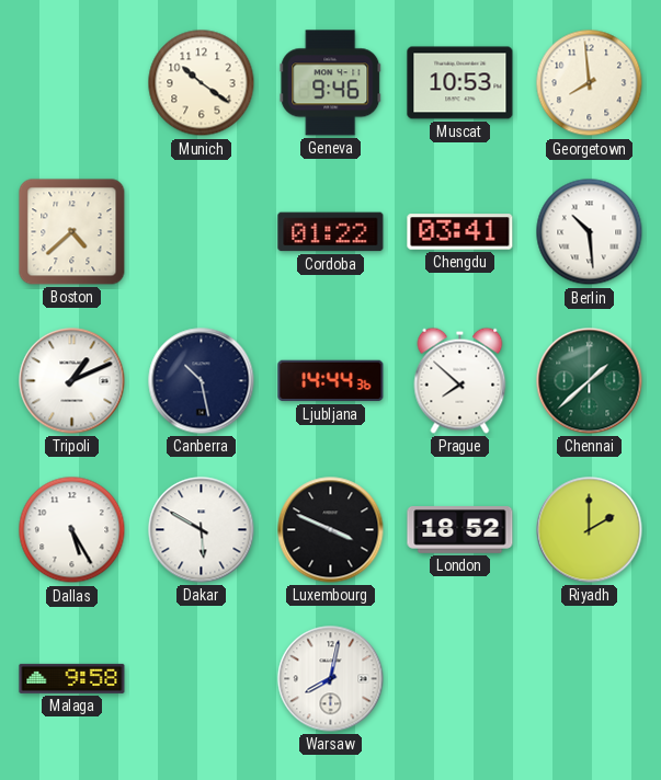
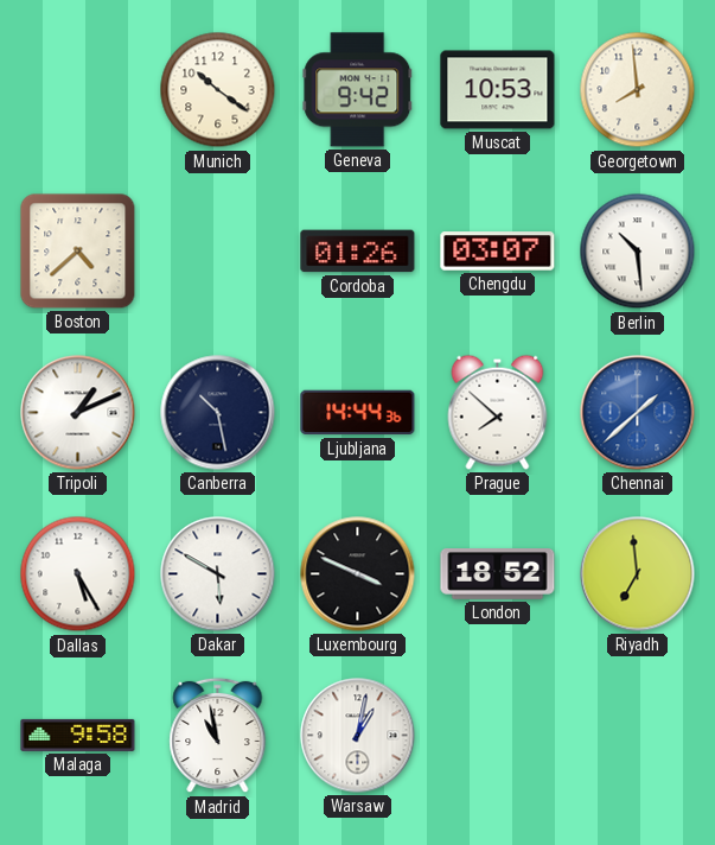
Geneva: 9:46 -> 9:42
Cordoba: 01:22 -> 01:26
Chengdu: 03:41 -> 03:07
Chennai dial: green -> blue
Riyadh: 2:00 -> 6:59
Madrid: none -> 10:58
Warsaw: 8:02 -> 1:02
